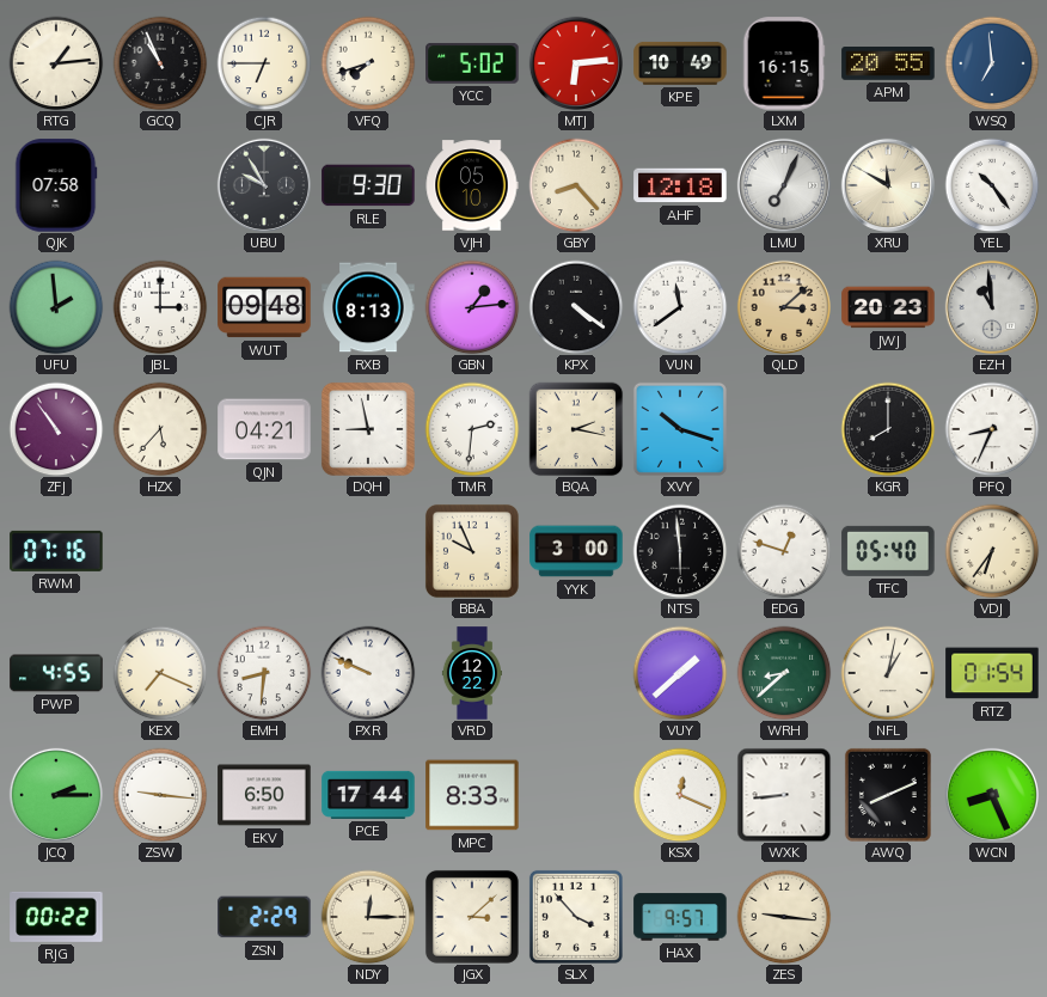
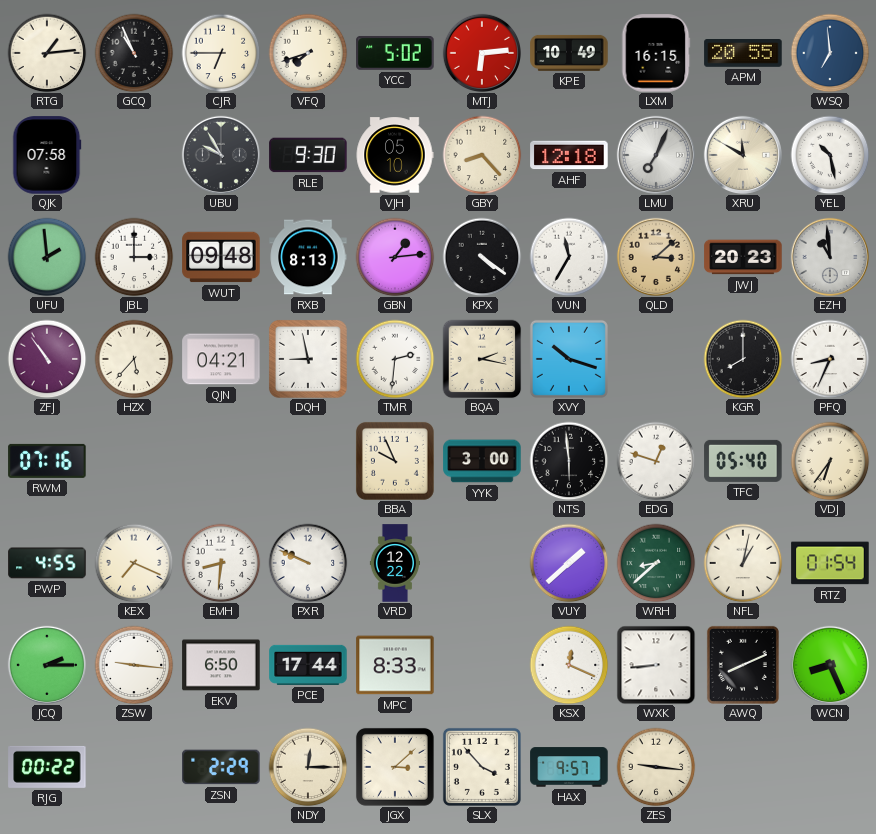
YEL: 10:24 -> 10:28
VUN: 11:39 -> 11:35
